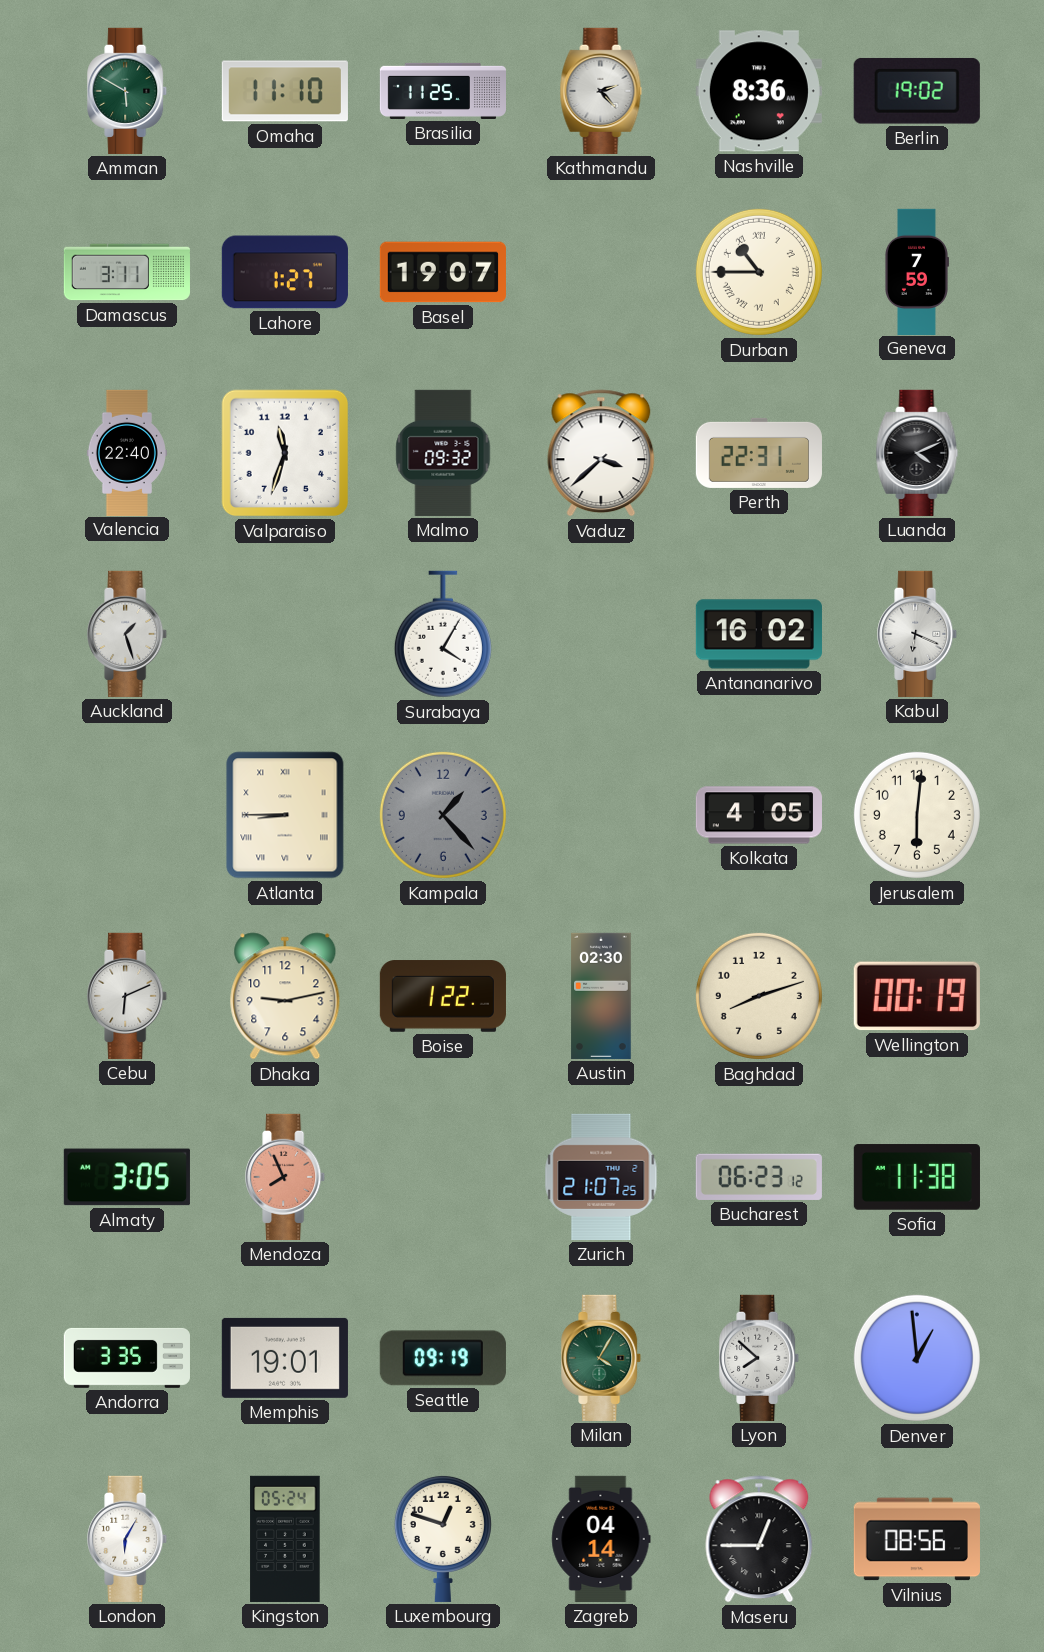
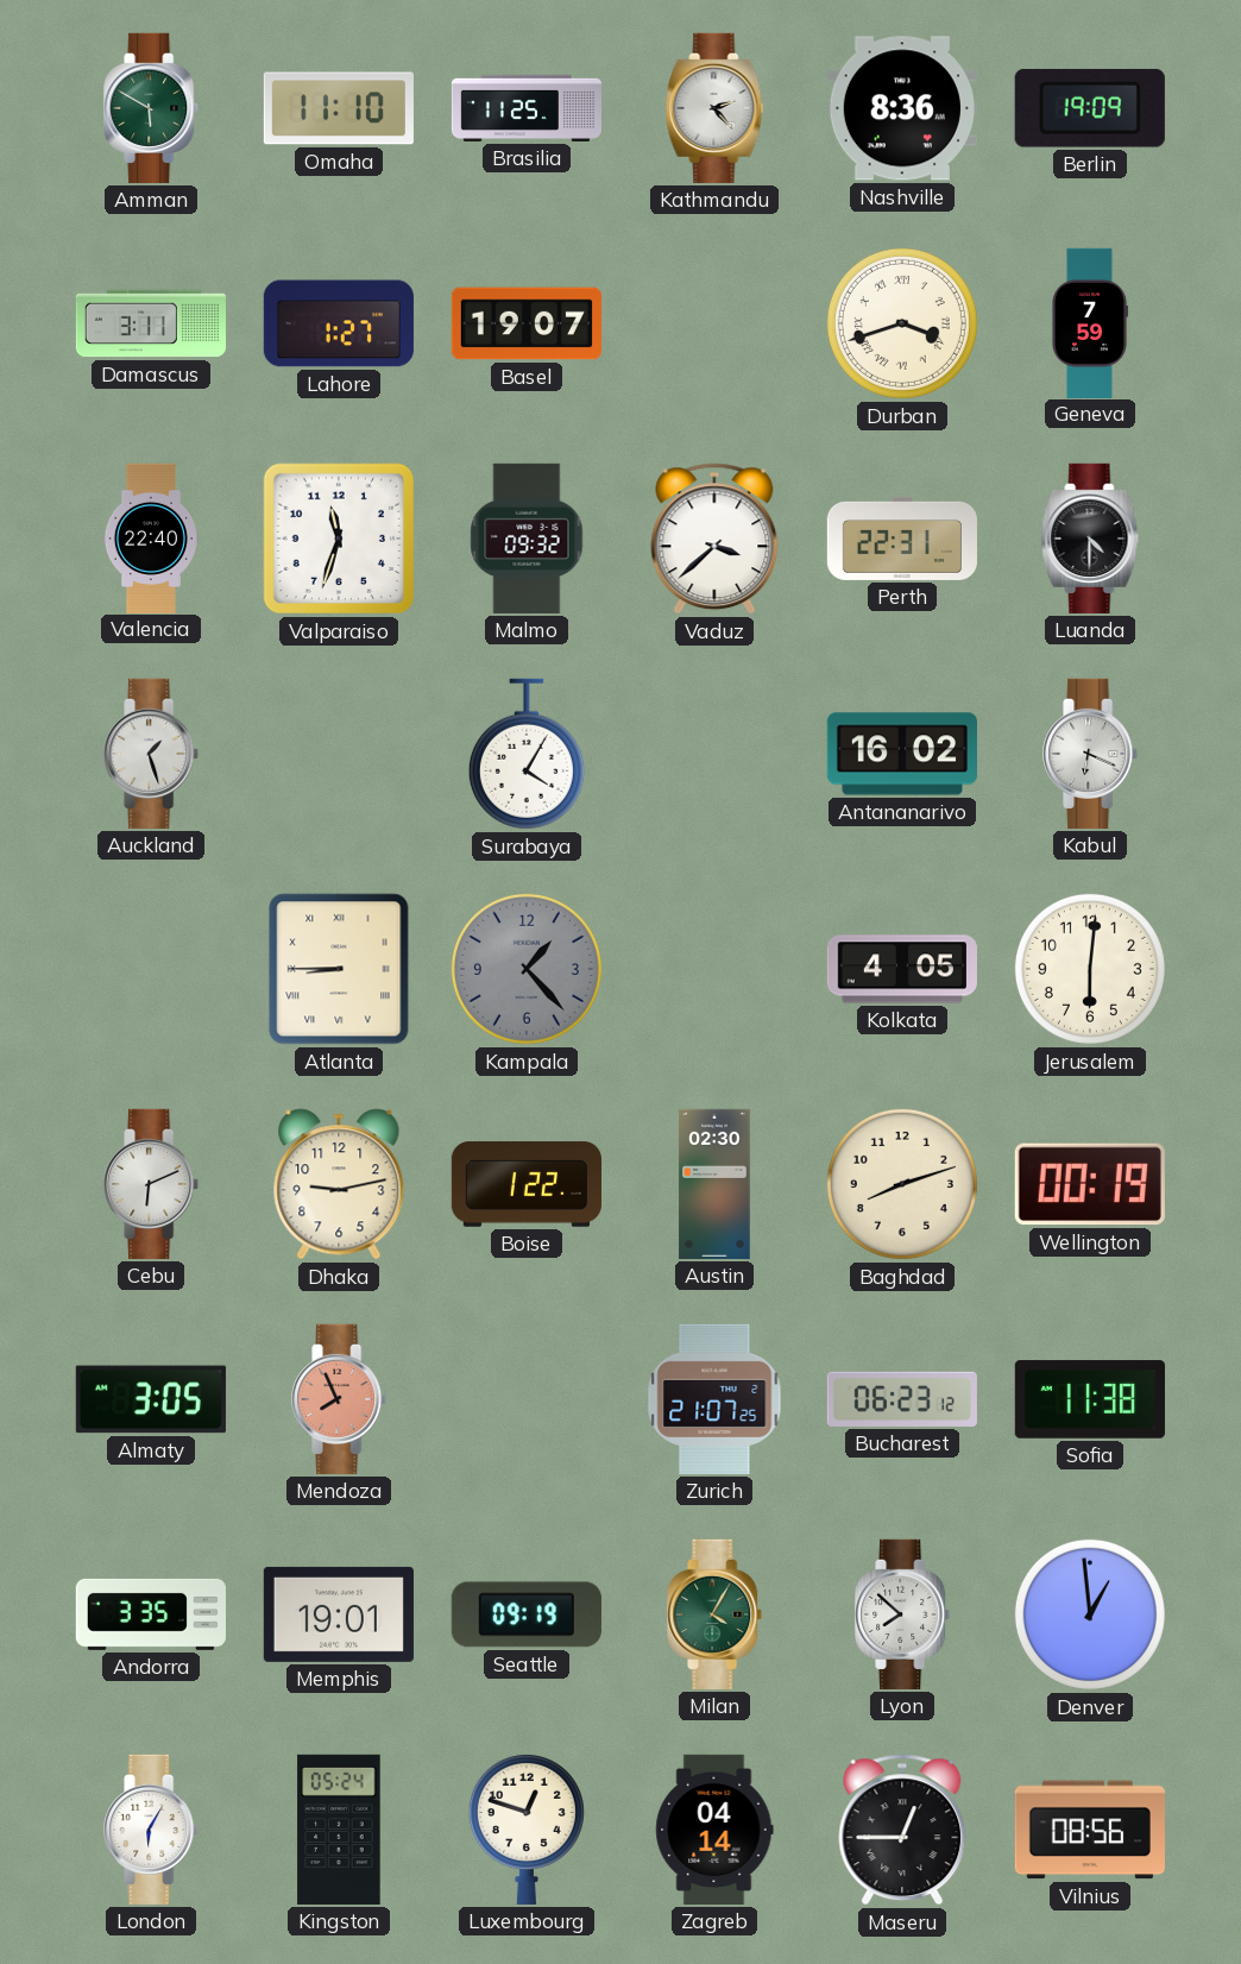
Berlin: 19:02 -> 19:09
Durban: 10:45 -> 3:42
Luanda: 4:11 -> 4:30
